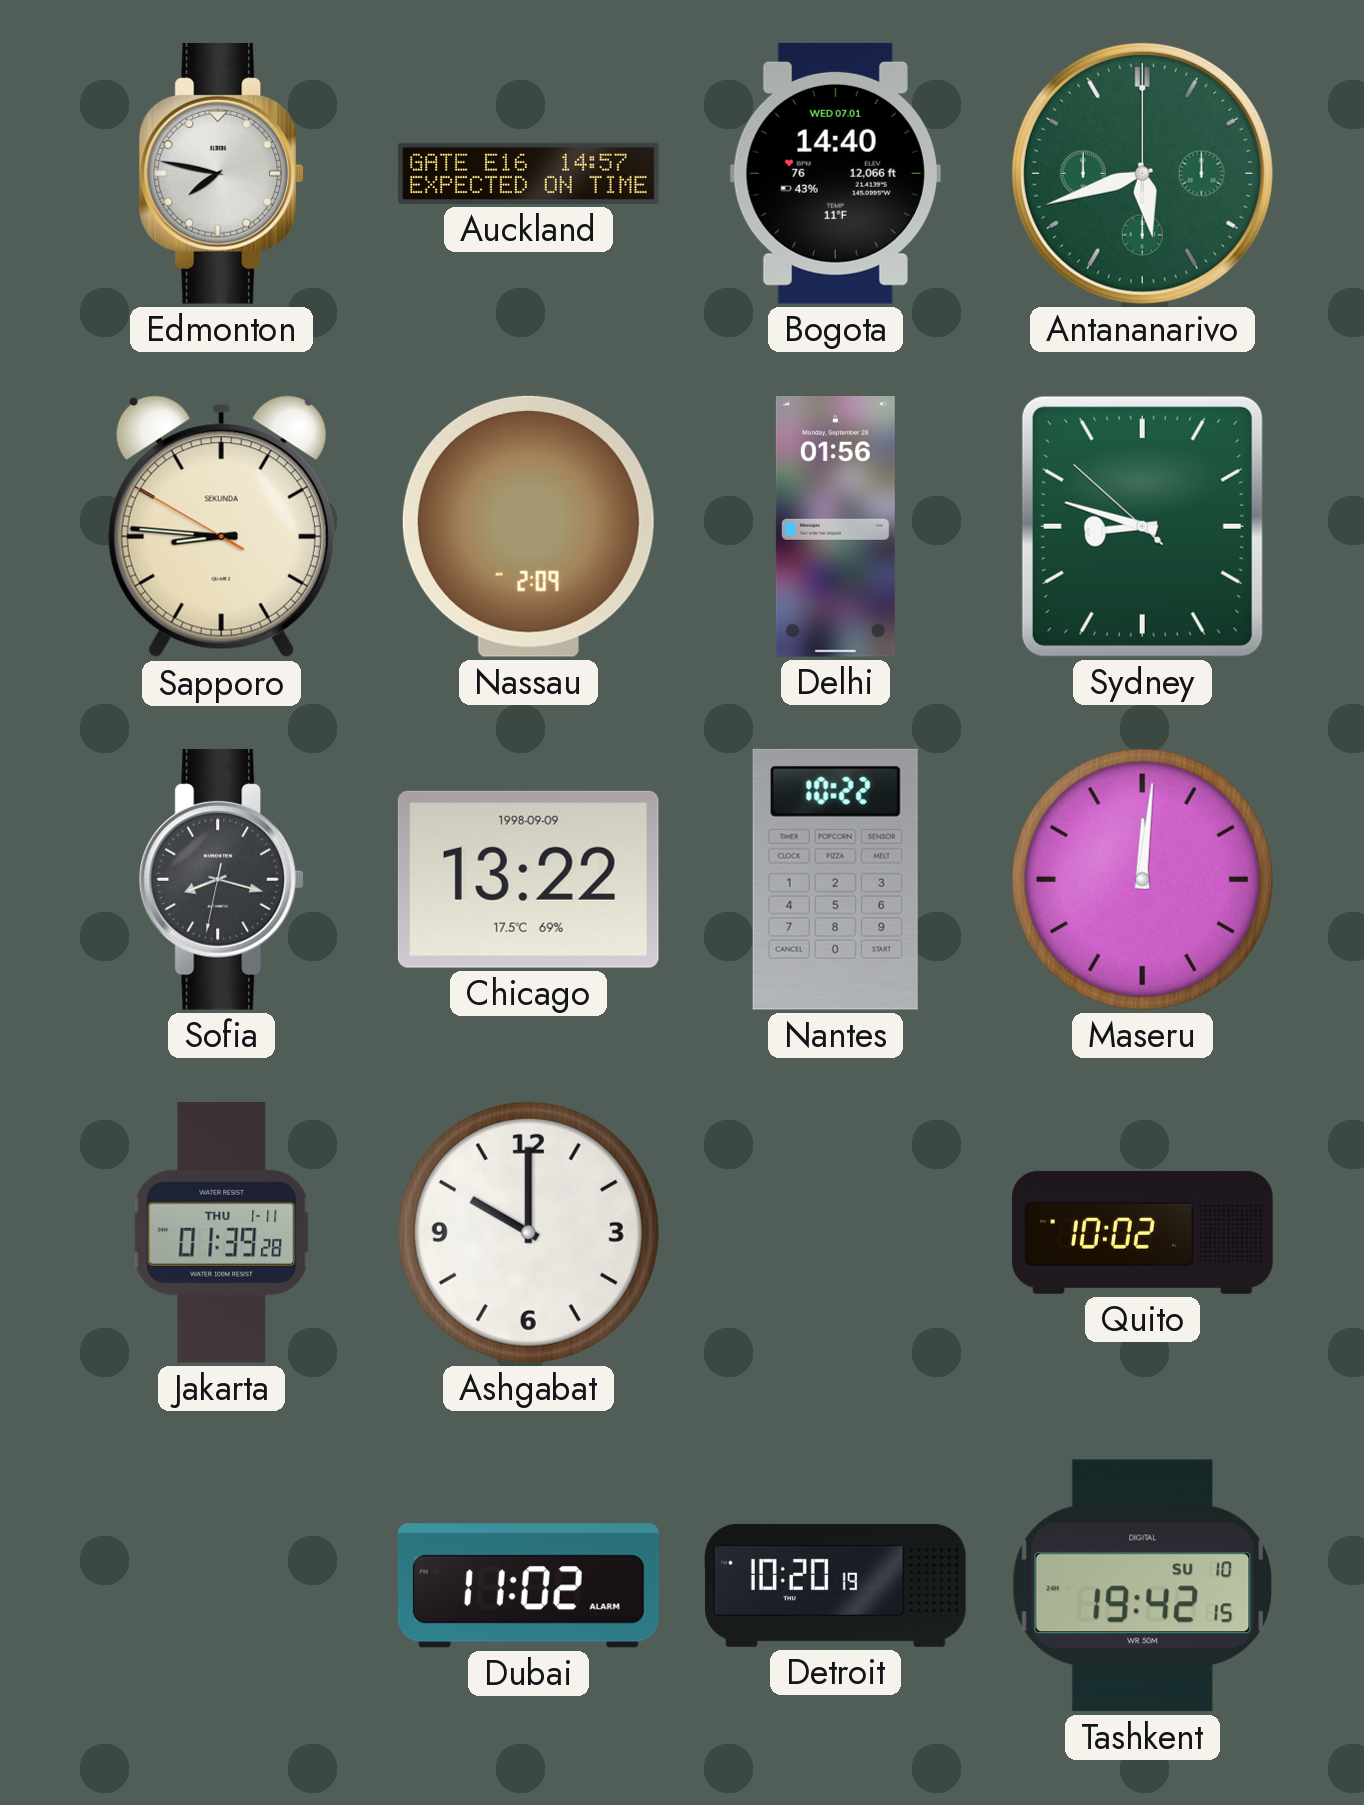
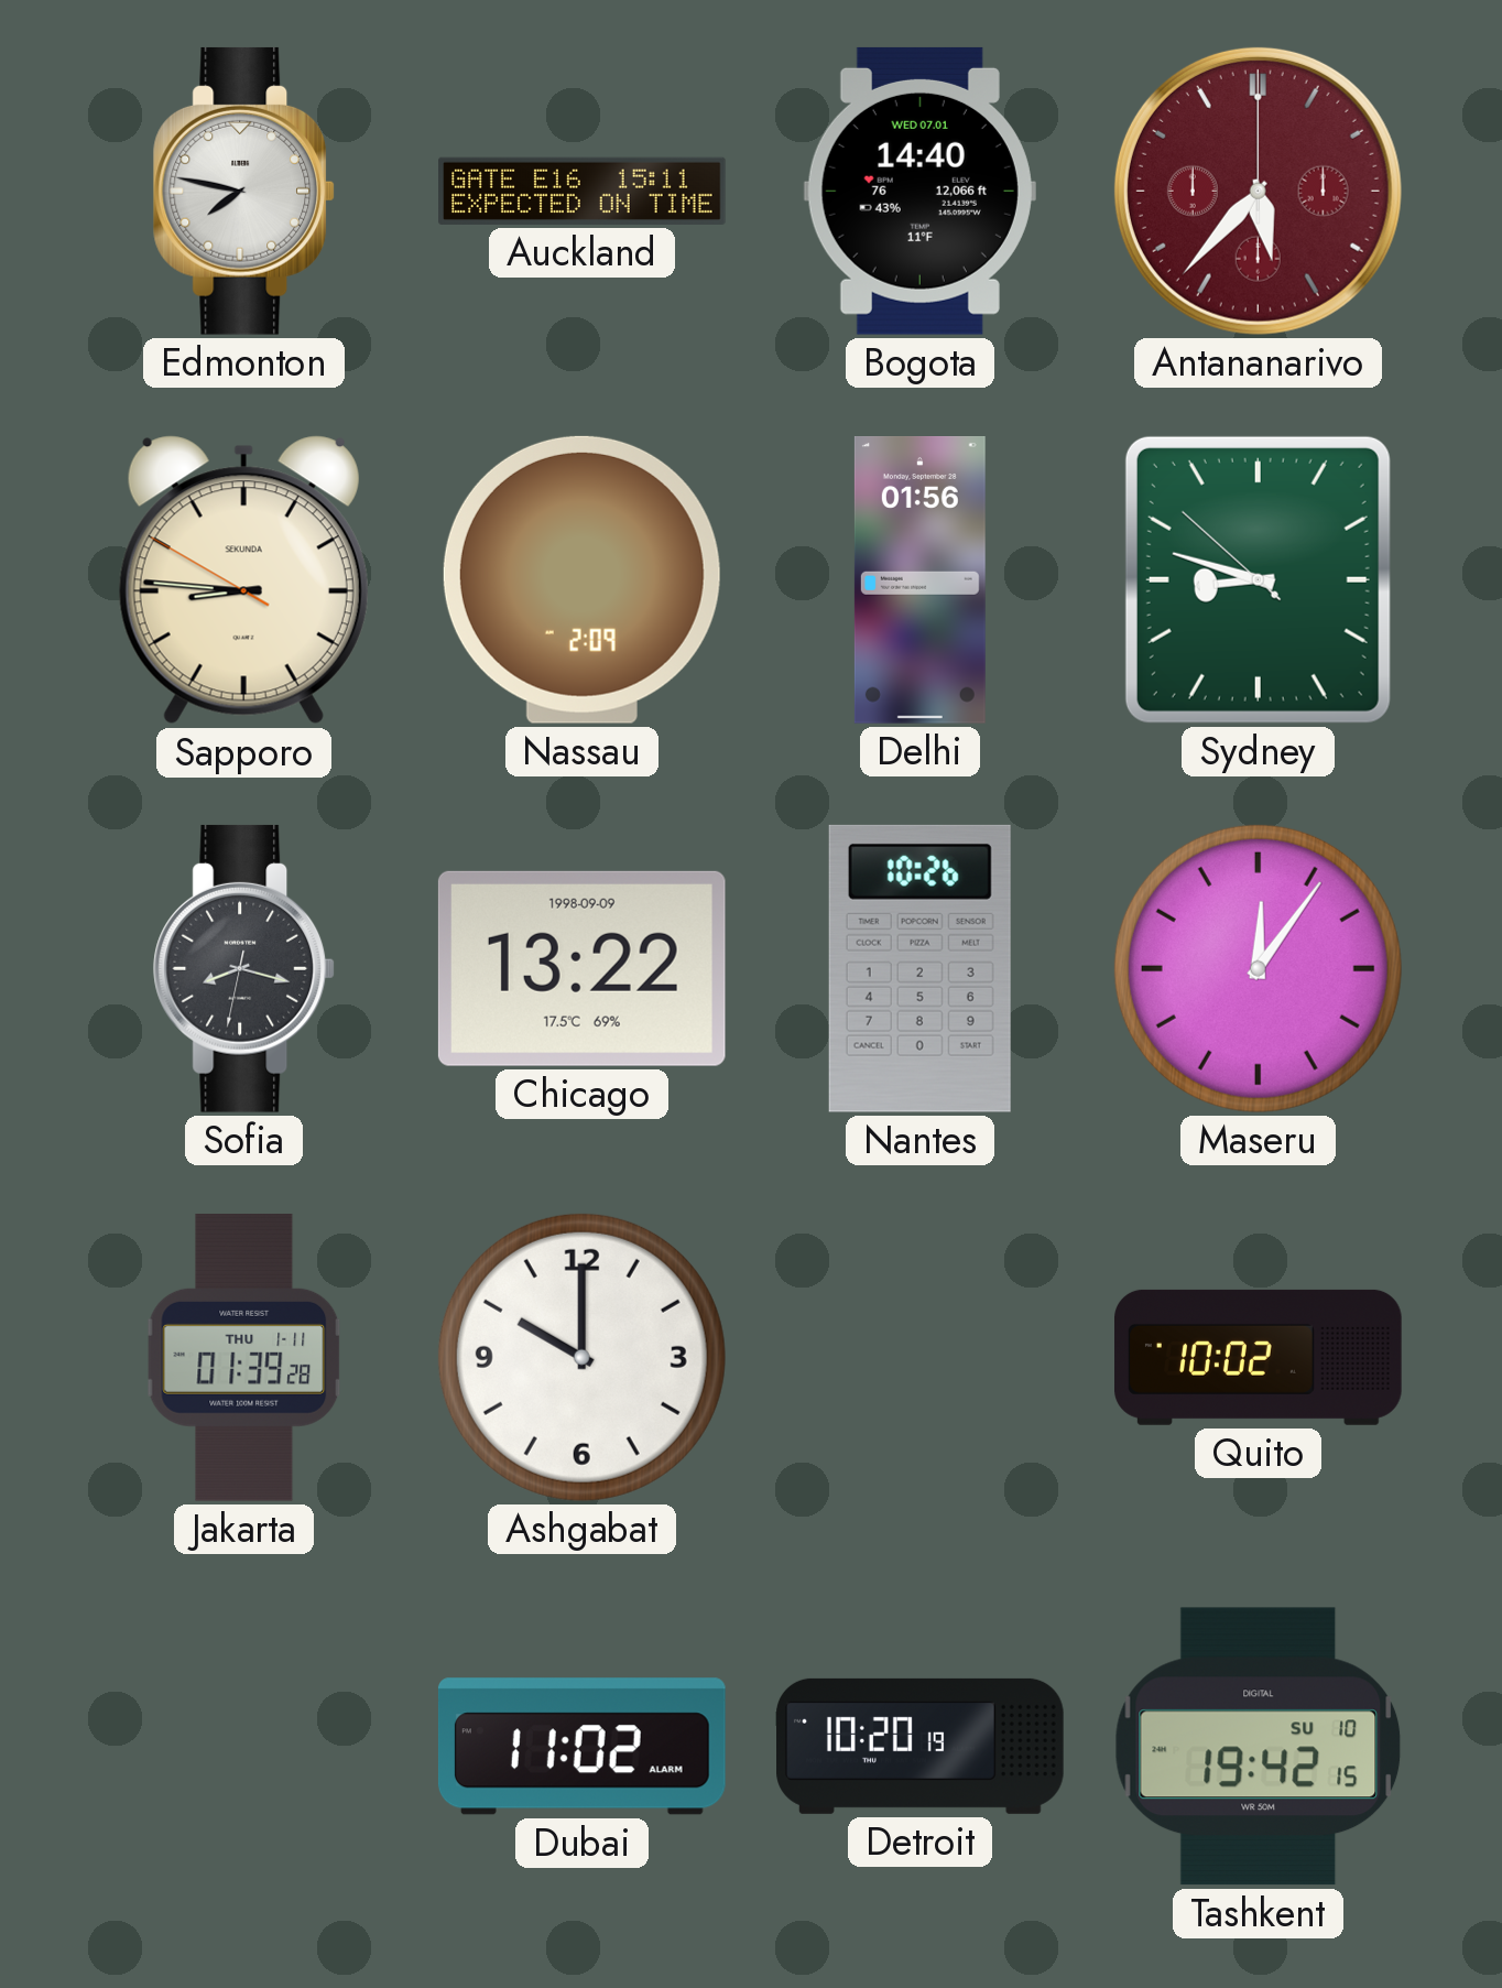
Auckland: 14:57 -> 15:11
Antananarivo: 5:42 -> 5:37
Antananarivo dial: green -> burgundy
Nantes: 10:22 -> 10:26
Maseru: 12:01 -> 12:06
